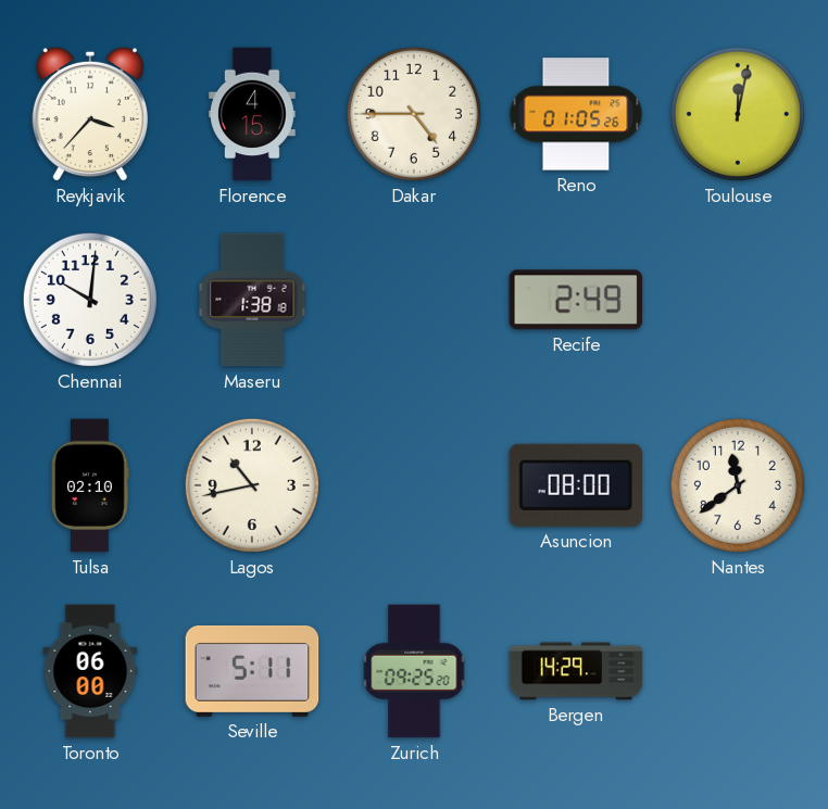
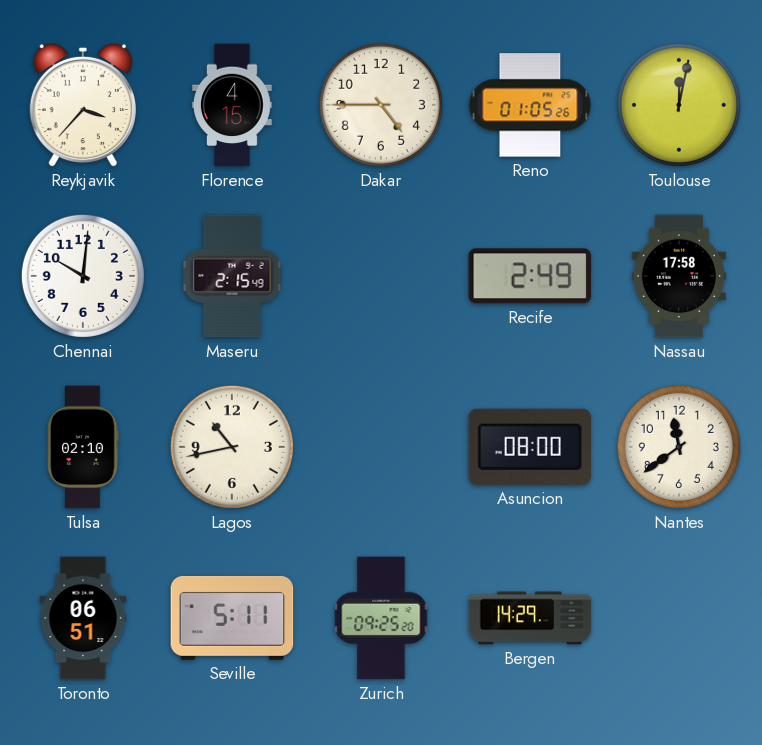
Maseru: 1:38 -> 2:15
Nassau: none -> 17:58
Toronto: 06:00 -> 06:51
